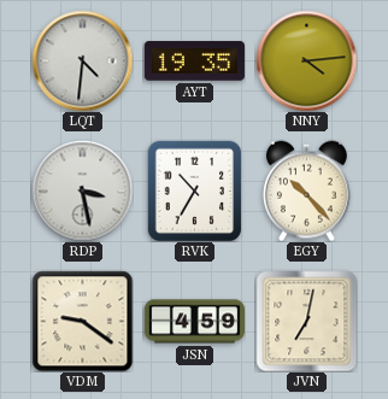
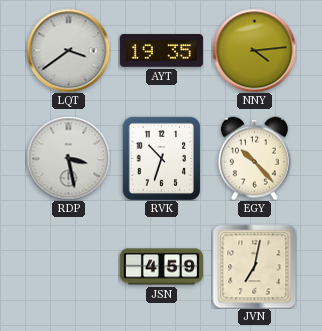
LQT: 4:31 -> 3:39
RVK: 10:35 -> 10:33
VDM: 9:21 -> none
